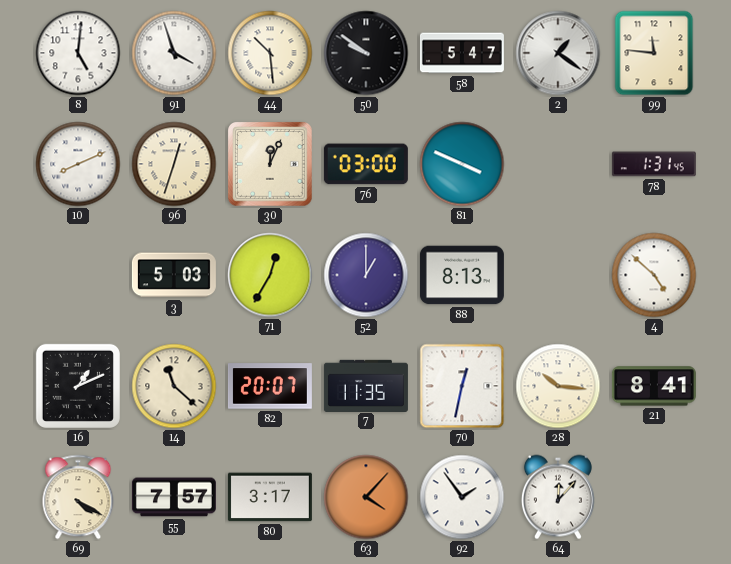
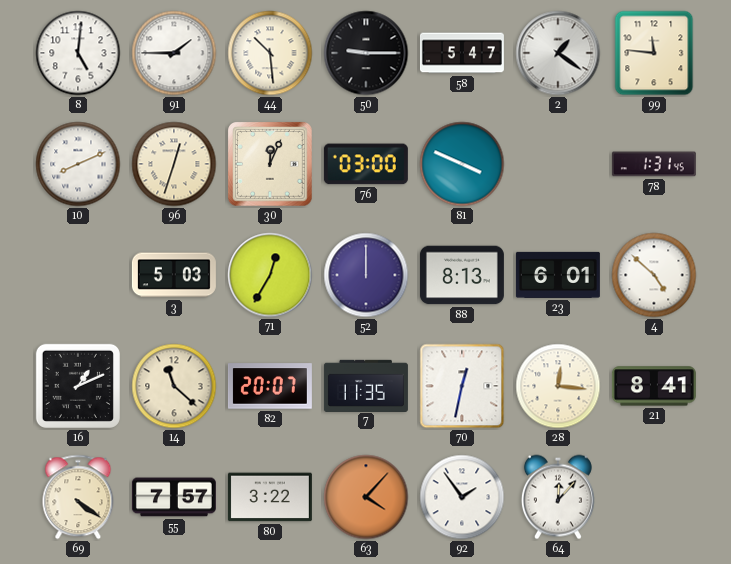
91: 3:57 -> 1:45
50: 9:51 -> 9:15
52: 1:00 -> 12:00
23: none -> 6:01
28: 10:16 -> 12:16
69: 4:20 -> 4:21
80: 3:17 -> 3:22
